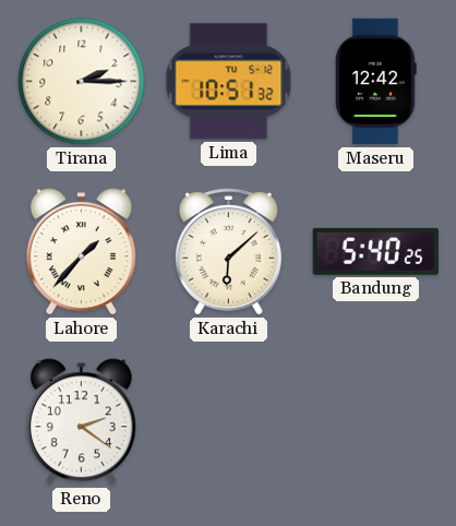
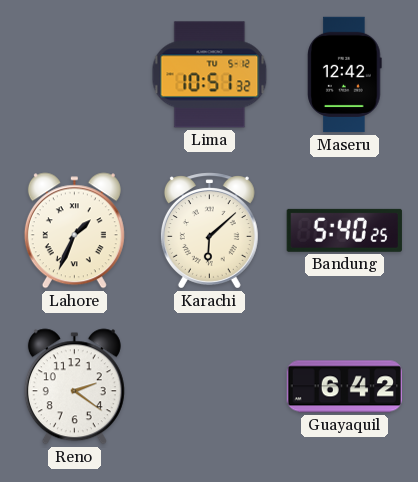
Tirana: 2:15 -> none
Lahore: 1:37 -> 1:34
Guayaquil: none -> 6:42
